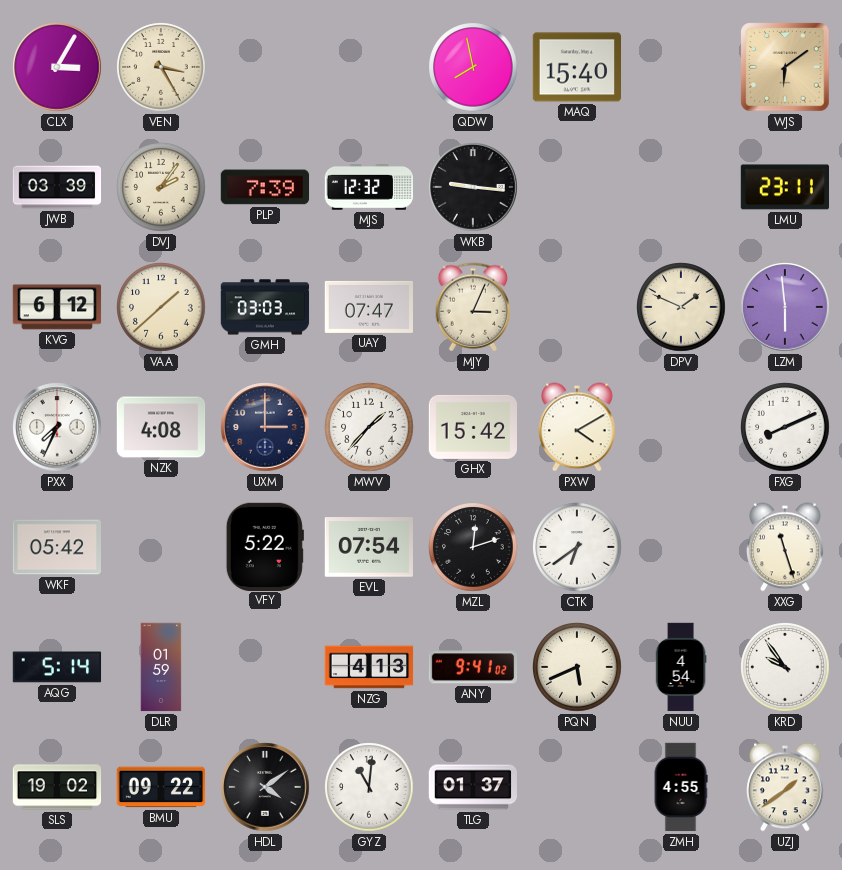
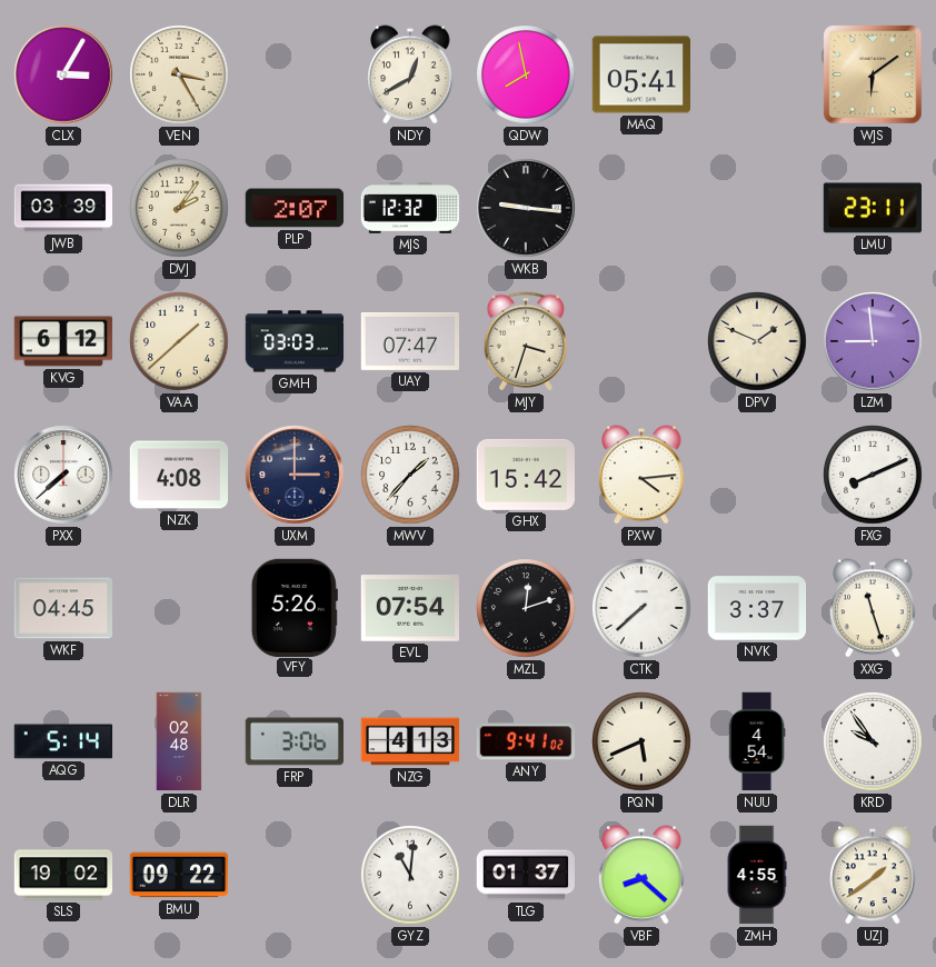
NDY: none -> 12:40
MAQ: 15:40 -> 05:41
PLP: 7:39 -> 2:07
MJY: 3:04 -> 3:33
LZM: 5:59 -> 8:59
PXX: 7:34 -> 7:38
PXW: 4:10 -> 4:14
WKF: 05:42 -> 04:45
VFY: 5:22 -> 5:26
CTK: 6:39 -> 7:38
NVK: none -> 3:37
DLR: 01:59 -> 02:48
FRP: none -> 3:06
HDL: 4:09 -> none
VBF: none -> 8:22
